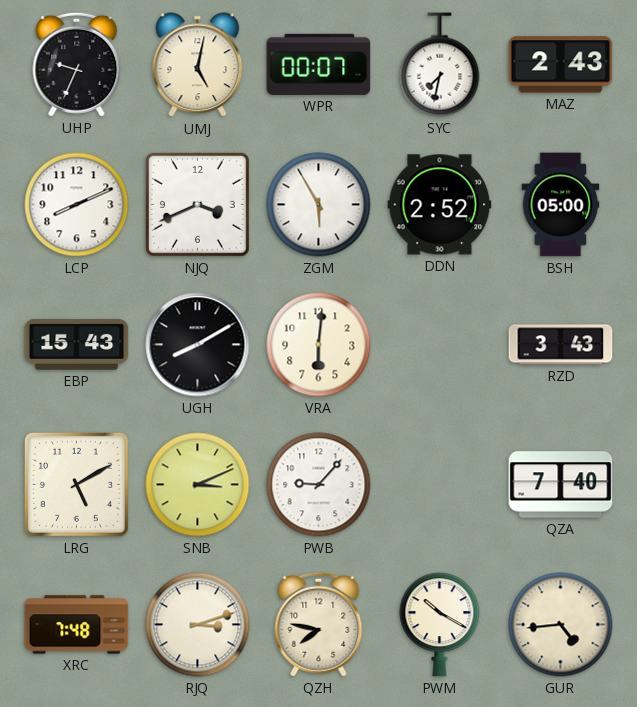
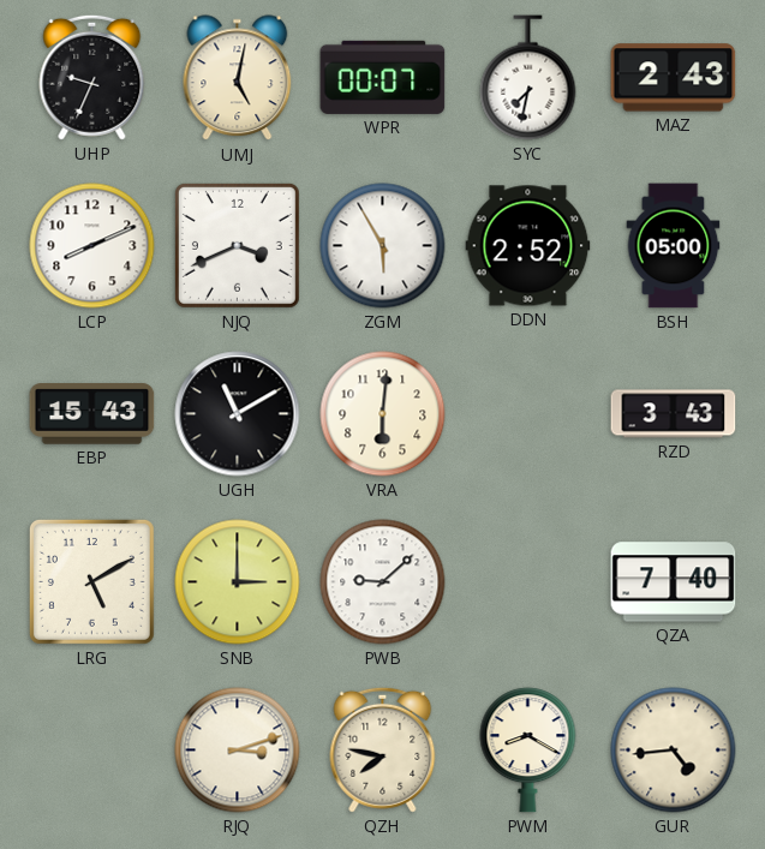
UGH: 8:10 -> 11:10
SNB: 3:11 -> 3:00
PWB: 9:07 -> 9:08
XRC: 7:48 -> none
PWM: 10:20 -> 8:20
